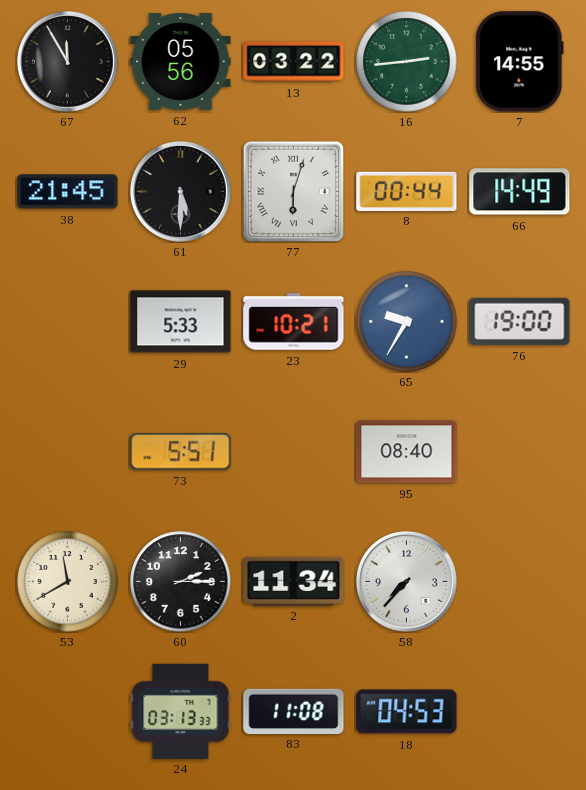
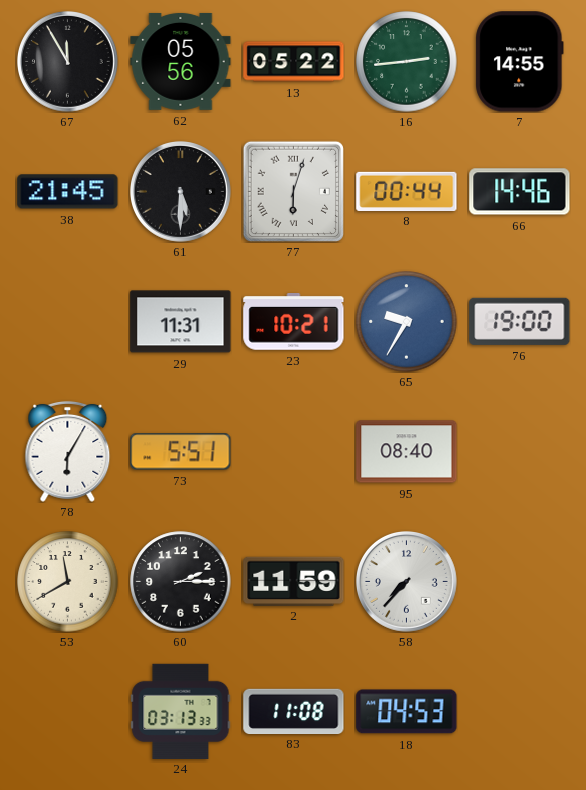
13: 03:22 -> 05:22
66: 14:49 -> 14:46
29: 5:33 -> 11:31
78: none -> 6:05
2: 11:34 -> 11:59
